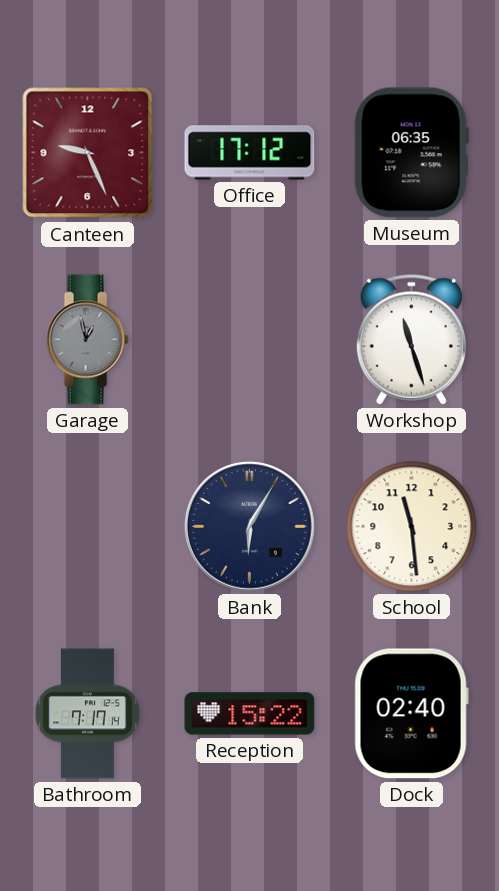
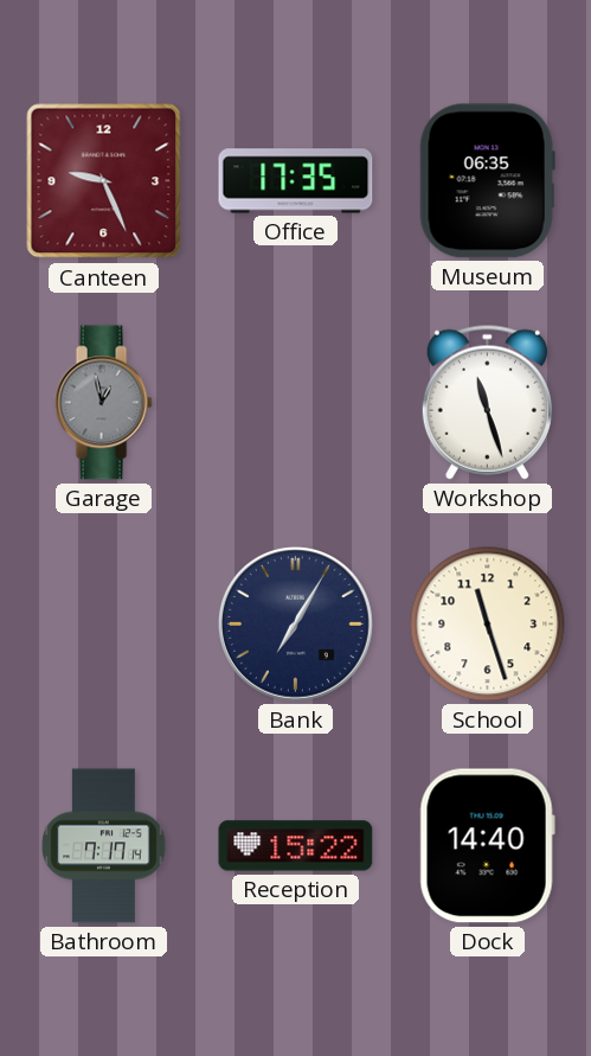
Office: 17:12 -> 17:35
Bank: 6:05 -> 7:05
School: 11:29 -> 11:27
Dock: 02:40 -> 14:40
